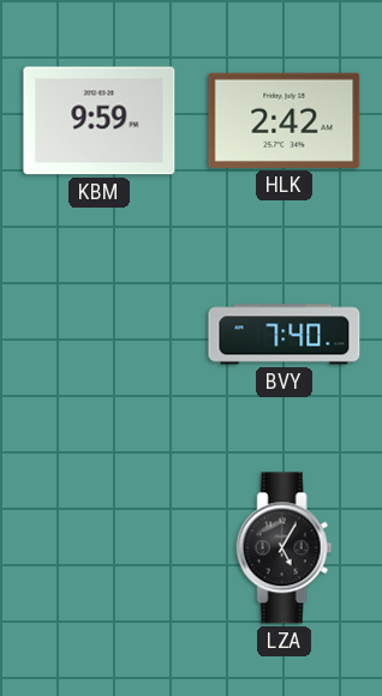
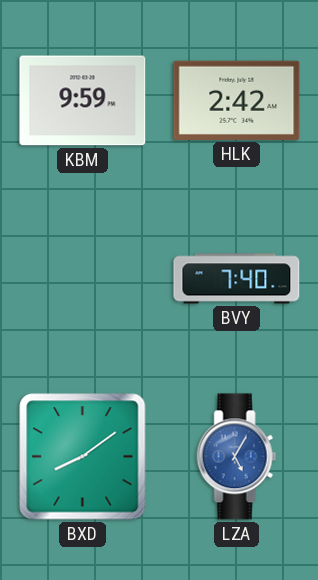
BXD: none -> 8:09
LZA dial: black -> blue
